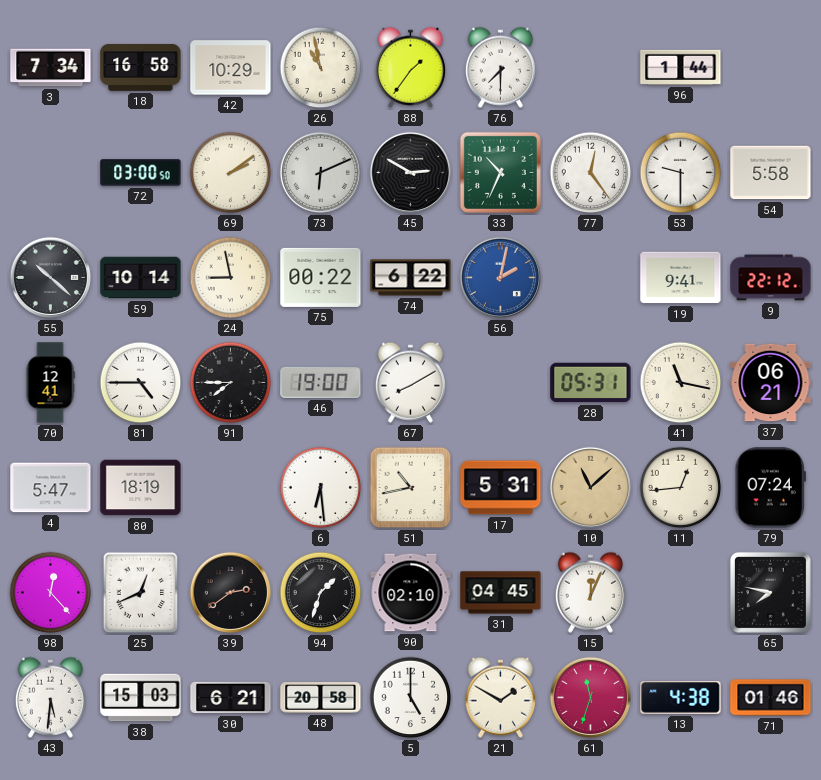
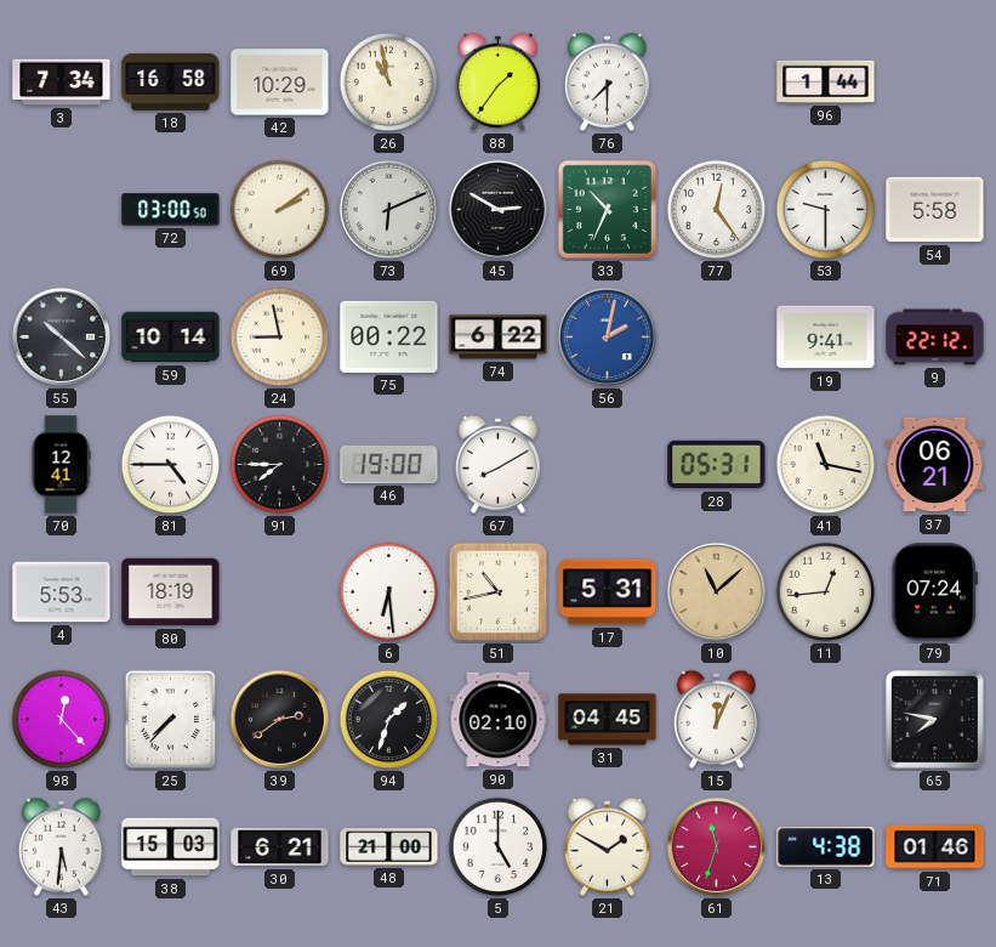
4: 5:47 -> 5:53
25: 12:41 -> 7:37
48: 20:58 -> 21:00
